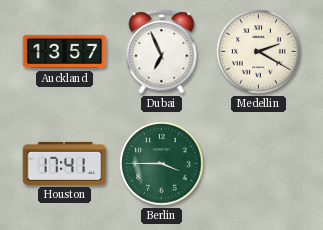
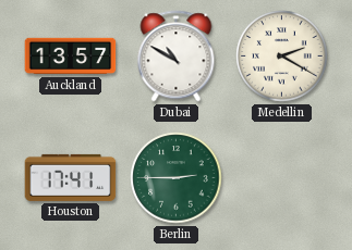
Dubai: 6:56 -> 10:50
Berlin: 3:45 -> 2:45
